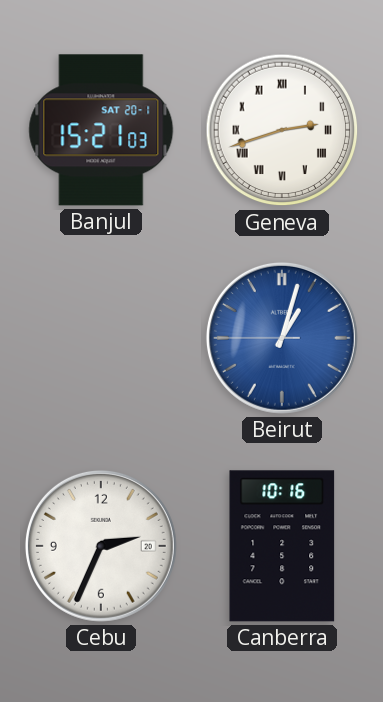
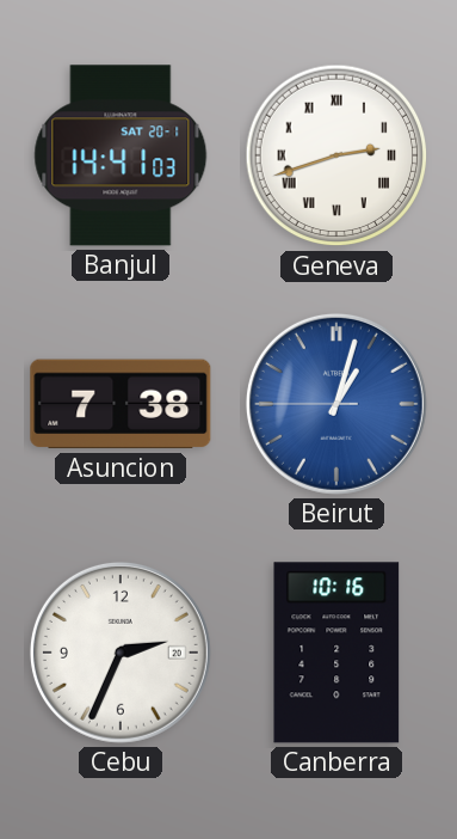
Banjul: 15:21 -> 14:41
Asuncion: none -> 7:38
